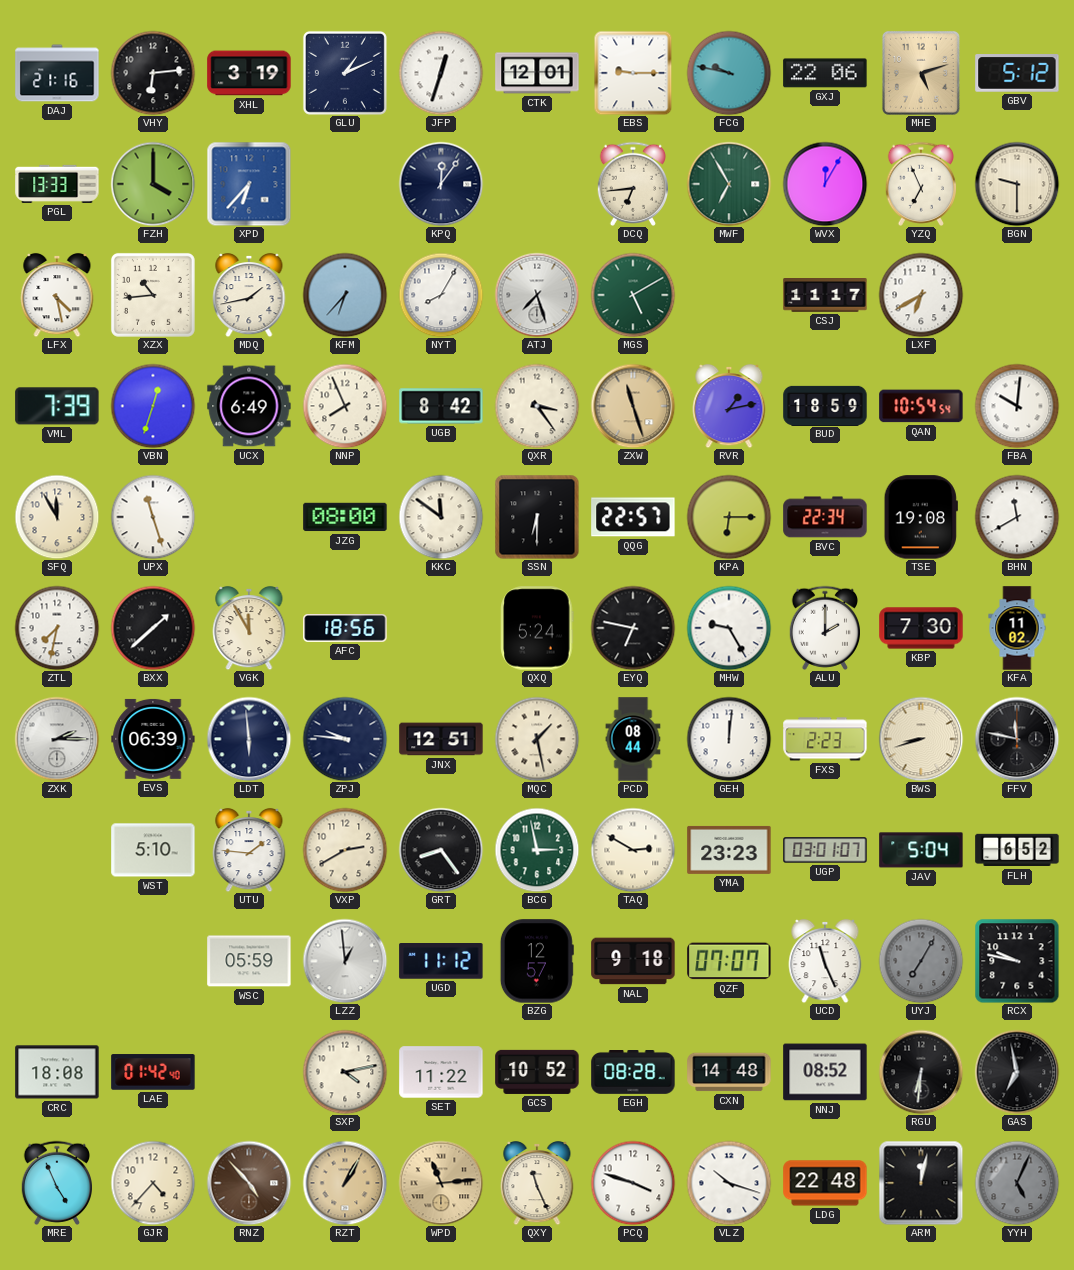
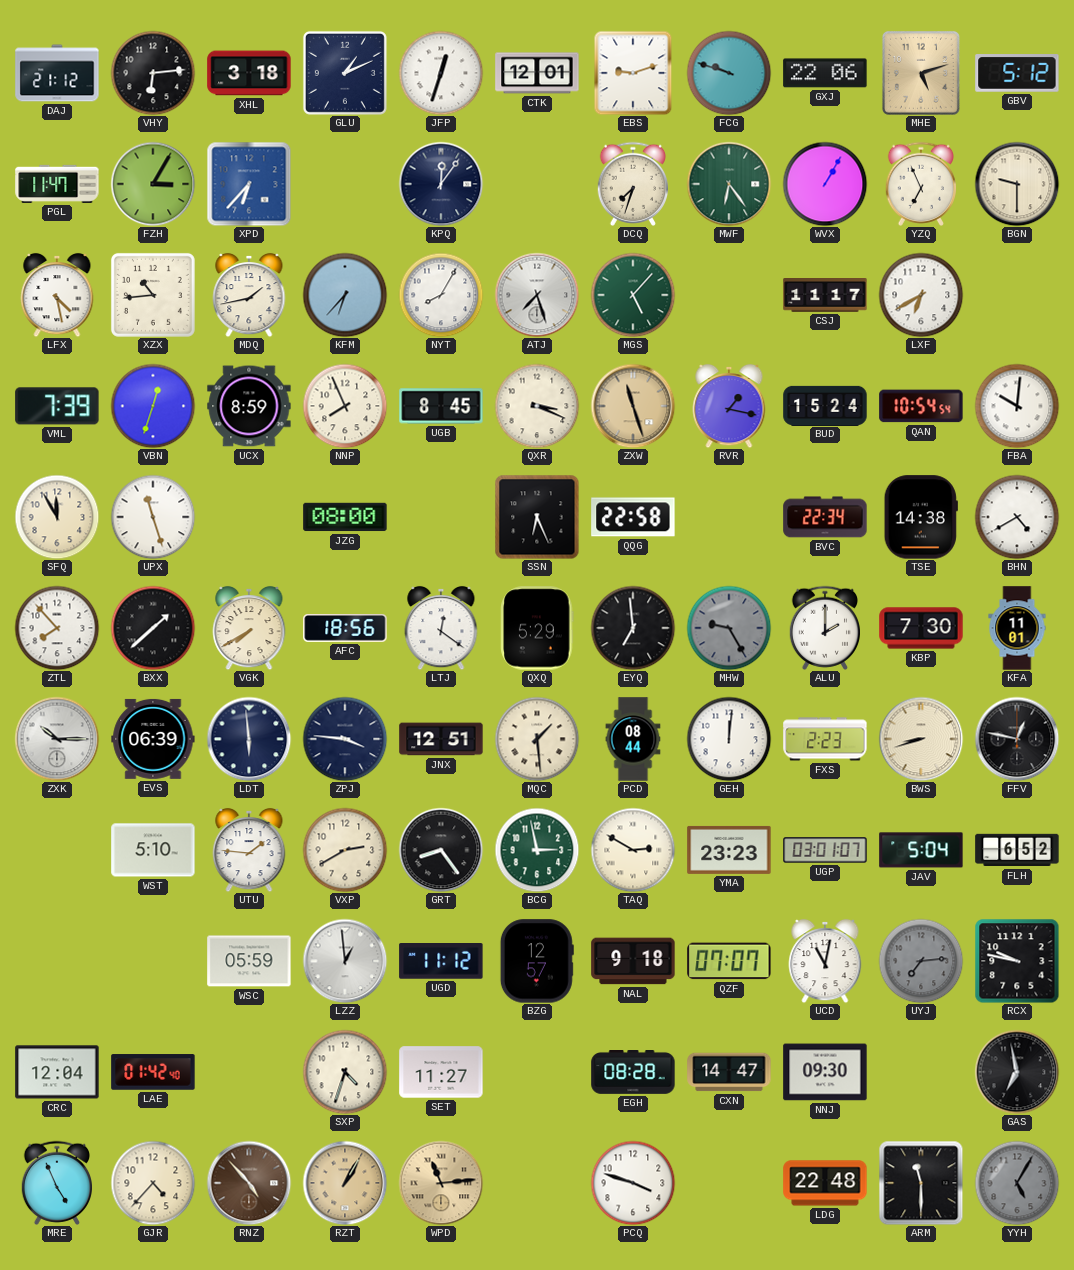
DAJ: 21:16 -> 21:12
XHL: 3:19 -> 3:18
EBS: 9:15 -> 9:12
FCG: 9:47 -> 9:48
PGL: 13:33 -> 11:47
FZH: 4:00 -> 3:05
DCQ: 6:44 -> 7:33
MWF: 6:55 -> 6:24
WVX: 12:05 -> 1:05
MGS: 5:10 -> 5:07
UCX: 6:49 -> 8:59
UGB: 8:42 -> 8:45
QXR: 3:24 -> 3:19
RVR: 1:13 -> 1:17
BUD: 18:59 -> 15:24
KKC: 11:51 -> none
SSN: 6:30 -> 6:26
QQG: 22:57 -> 22:58
KPA: 6:15 -> none
TSE: 19:08 -> 14:38
BHN: 11:40 -> 4:40
ZTL: 7:32 -> 7:53
VGK: 11:55 -> 7:40
LTJ: none -> 12:21
QXQ: 5:24 -> 5:29
EYQ: 6:47 -> 6:59
MHW dial: white -> grey
KFA: 11:02 -> 11:01
ZXK: 2:15 -> 10:15
ZPJ: 9:46 -> 3:46
MQC: 1:28 -> 1:29
FFV: 11:47 -> 12:47
UCD: 11:26 -> 11:02
UYJ: 7:05 -> 7:14
CRC: 18:08 -> 12:04
SXP: 4:13 -> 4:33
SET: 11:22 -> 11:27
GCS: 10:52 -> none
CXN: 14:48 -> 14:47
NNJ: 08:52 -> 09:30
RGU: 6:31 -> none
QXY: 11:26 -> none
VLZ: 10:18 -> none
ARM: 12:02 -> 11:30
YYH: 5:04 -> 5:05
